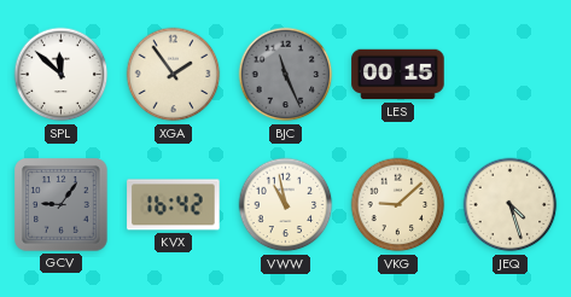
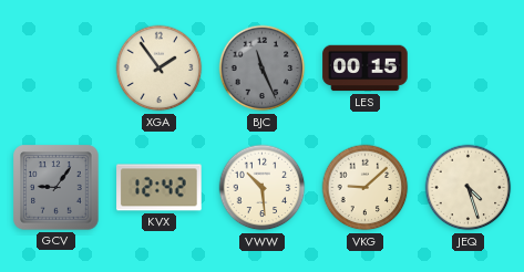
SPL: 11:52 -> none
KVX: 16:42 -> 12:42
VWW: 10:58 -> 10:29
